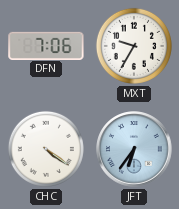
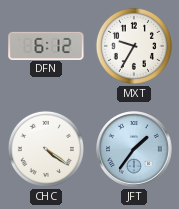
DFN: 7:06 -> 6:12
JFT: 6:36 -> 1:36
